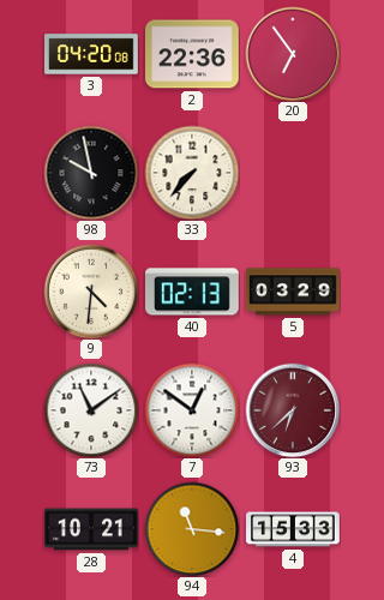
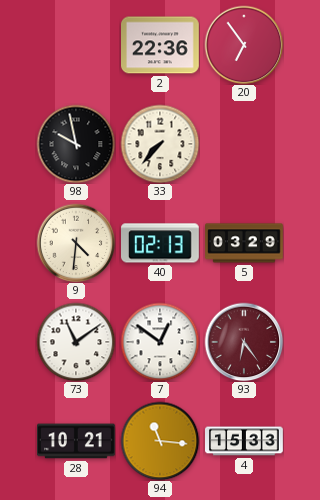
3: 04:20 -> none
93: 6:38 -> 6:24
